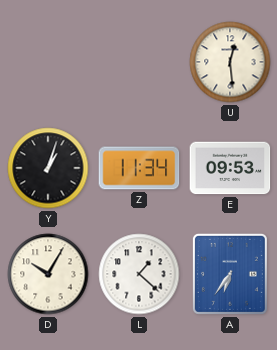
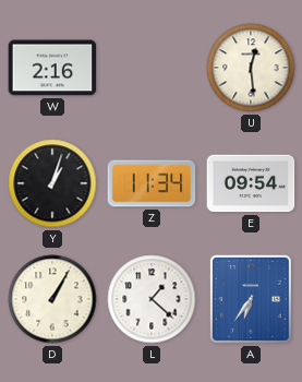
W: none -> 2:16
E: 09:53 -> 09:54
D: 10:05 -> 1:05
